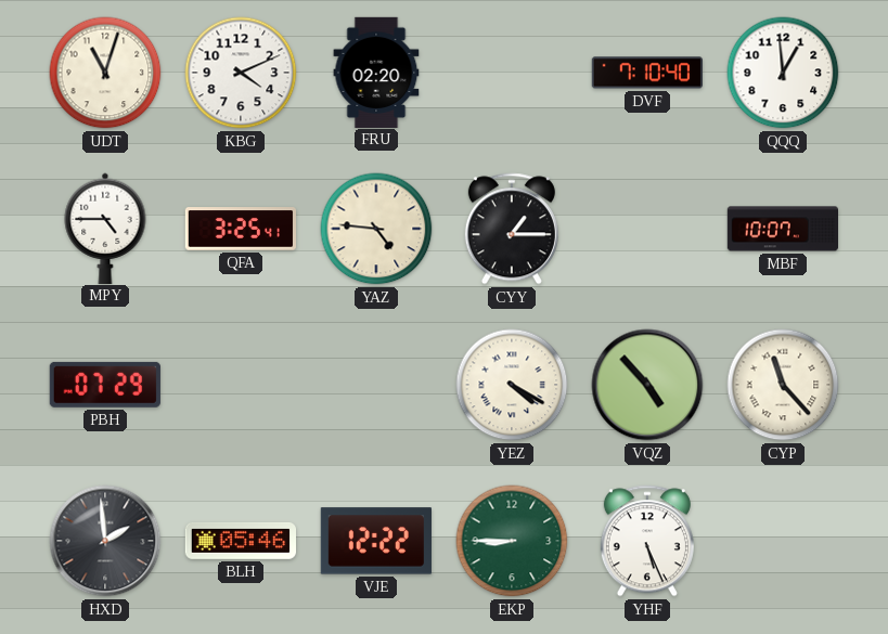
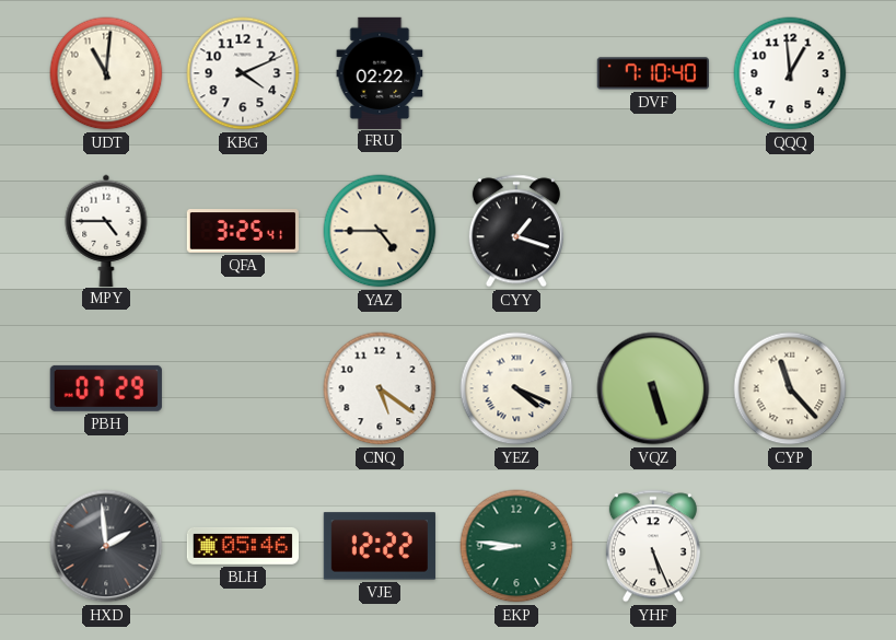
UDT: 11:03 -> 11:01
FRU: 02:20 -> 02:22
YAZ: 4:46 -> 4:45
CYY: 1:15 -> 1:18
MBF: 10:07 -> none
CNQ: none -> 5:21
YEZ: 4:20 -> 4:19
VQZ: 4:53 -> 5:27
EKP: 8:45 -> 8:46
